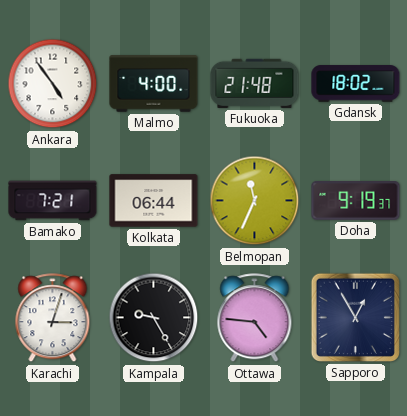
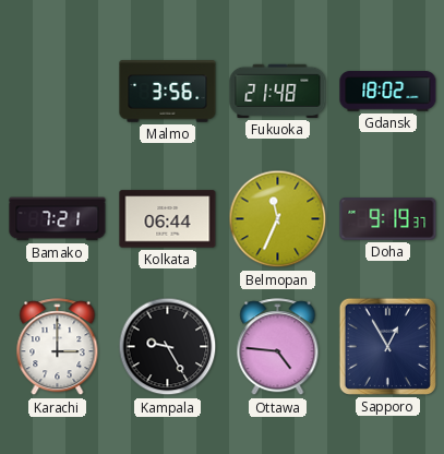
Ankara: 4:54 -> none
Malmo: 4:00 -> 3:56
Karachi: 3:03 -> 3:00
